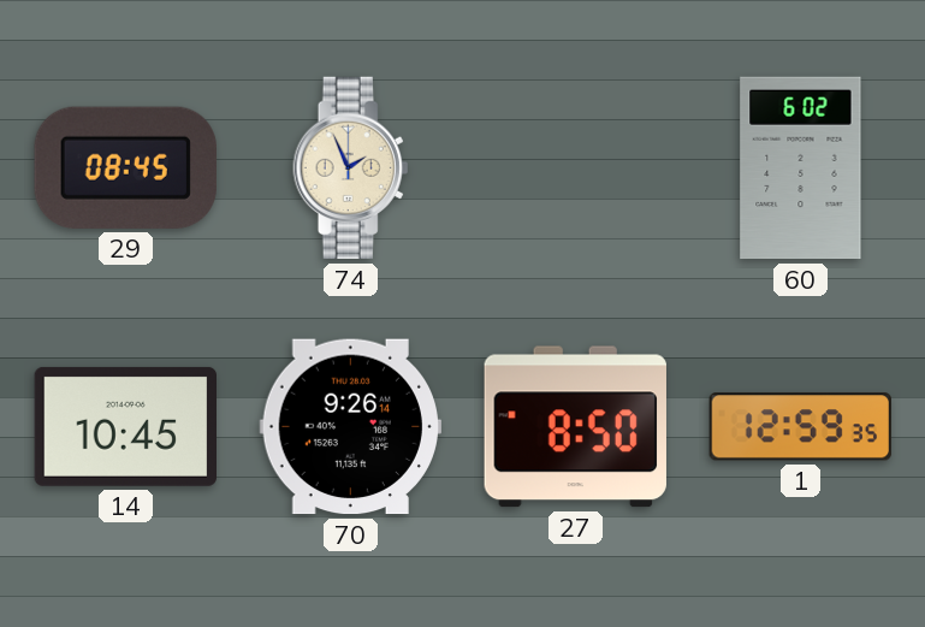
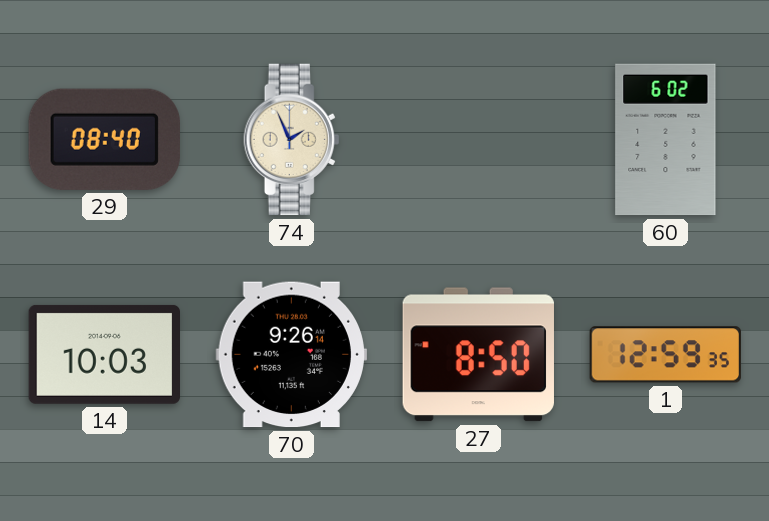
29: 08:45 -> 08:40
14: 10:45 -> 10:03
